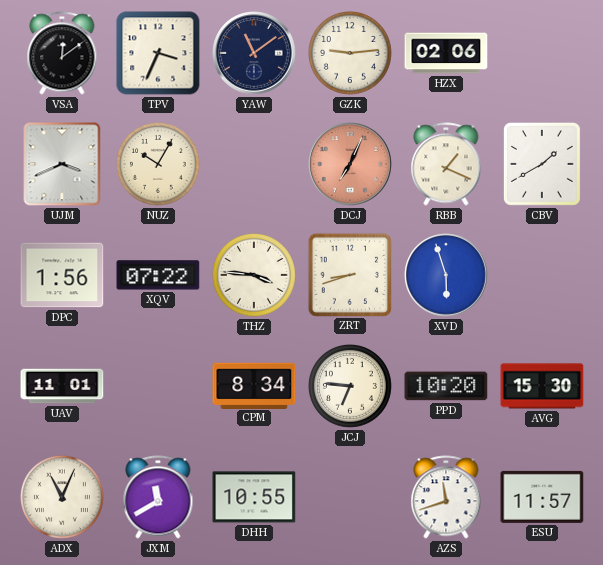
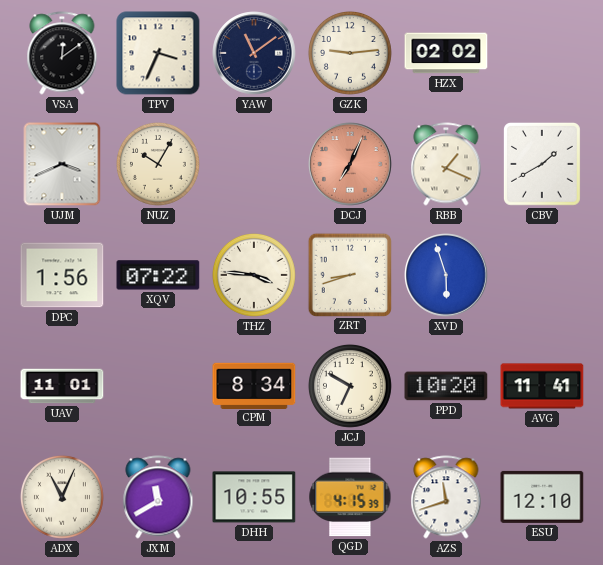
HZX: 02:06 -> 02:02
JCJ: 6:46 -> 6:50
AVG: 15:30 -> 11:41
QGD: none -> 4:15
ESU: 11:57 -> 12:10
